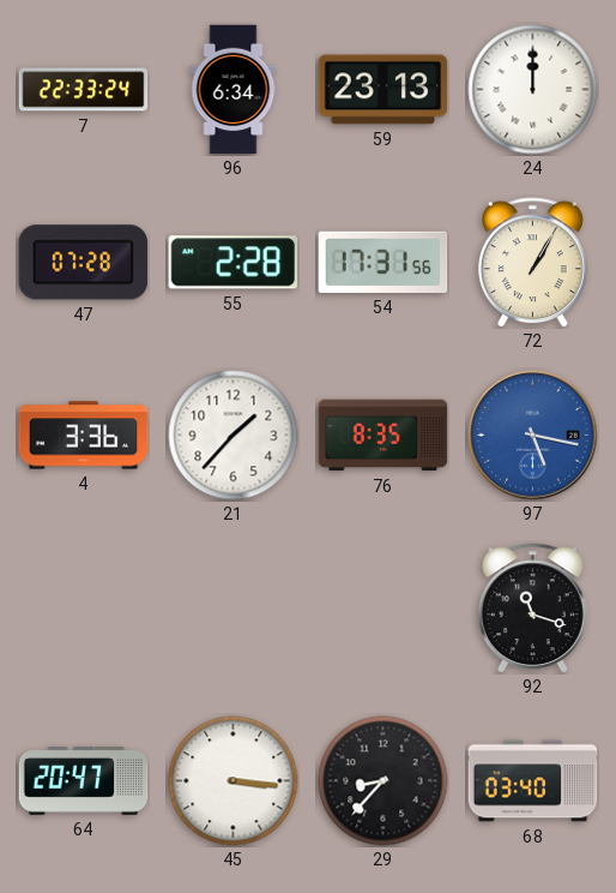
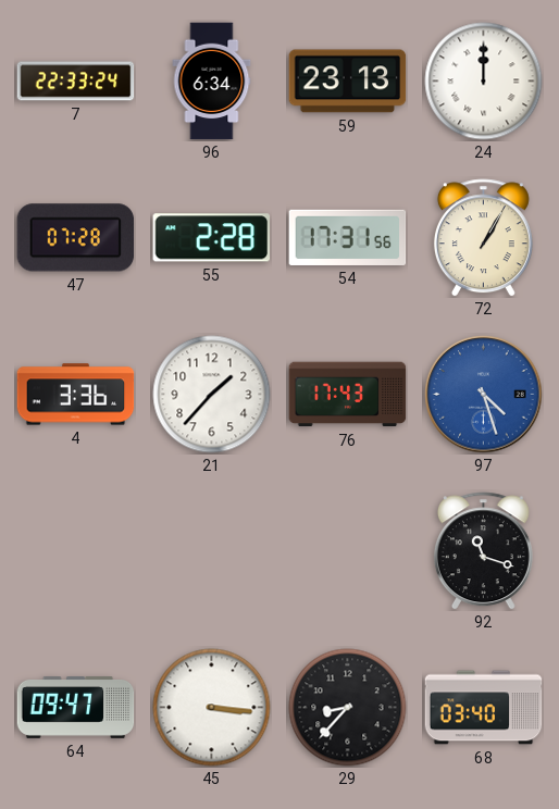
76: 8:35 -> 17:43
97: 5:17 -> 4:27
64: 20:47 -> 09:47
